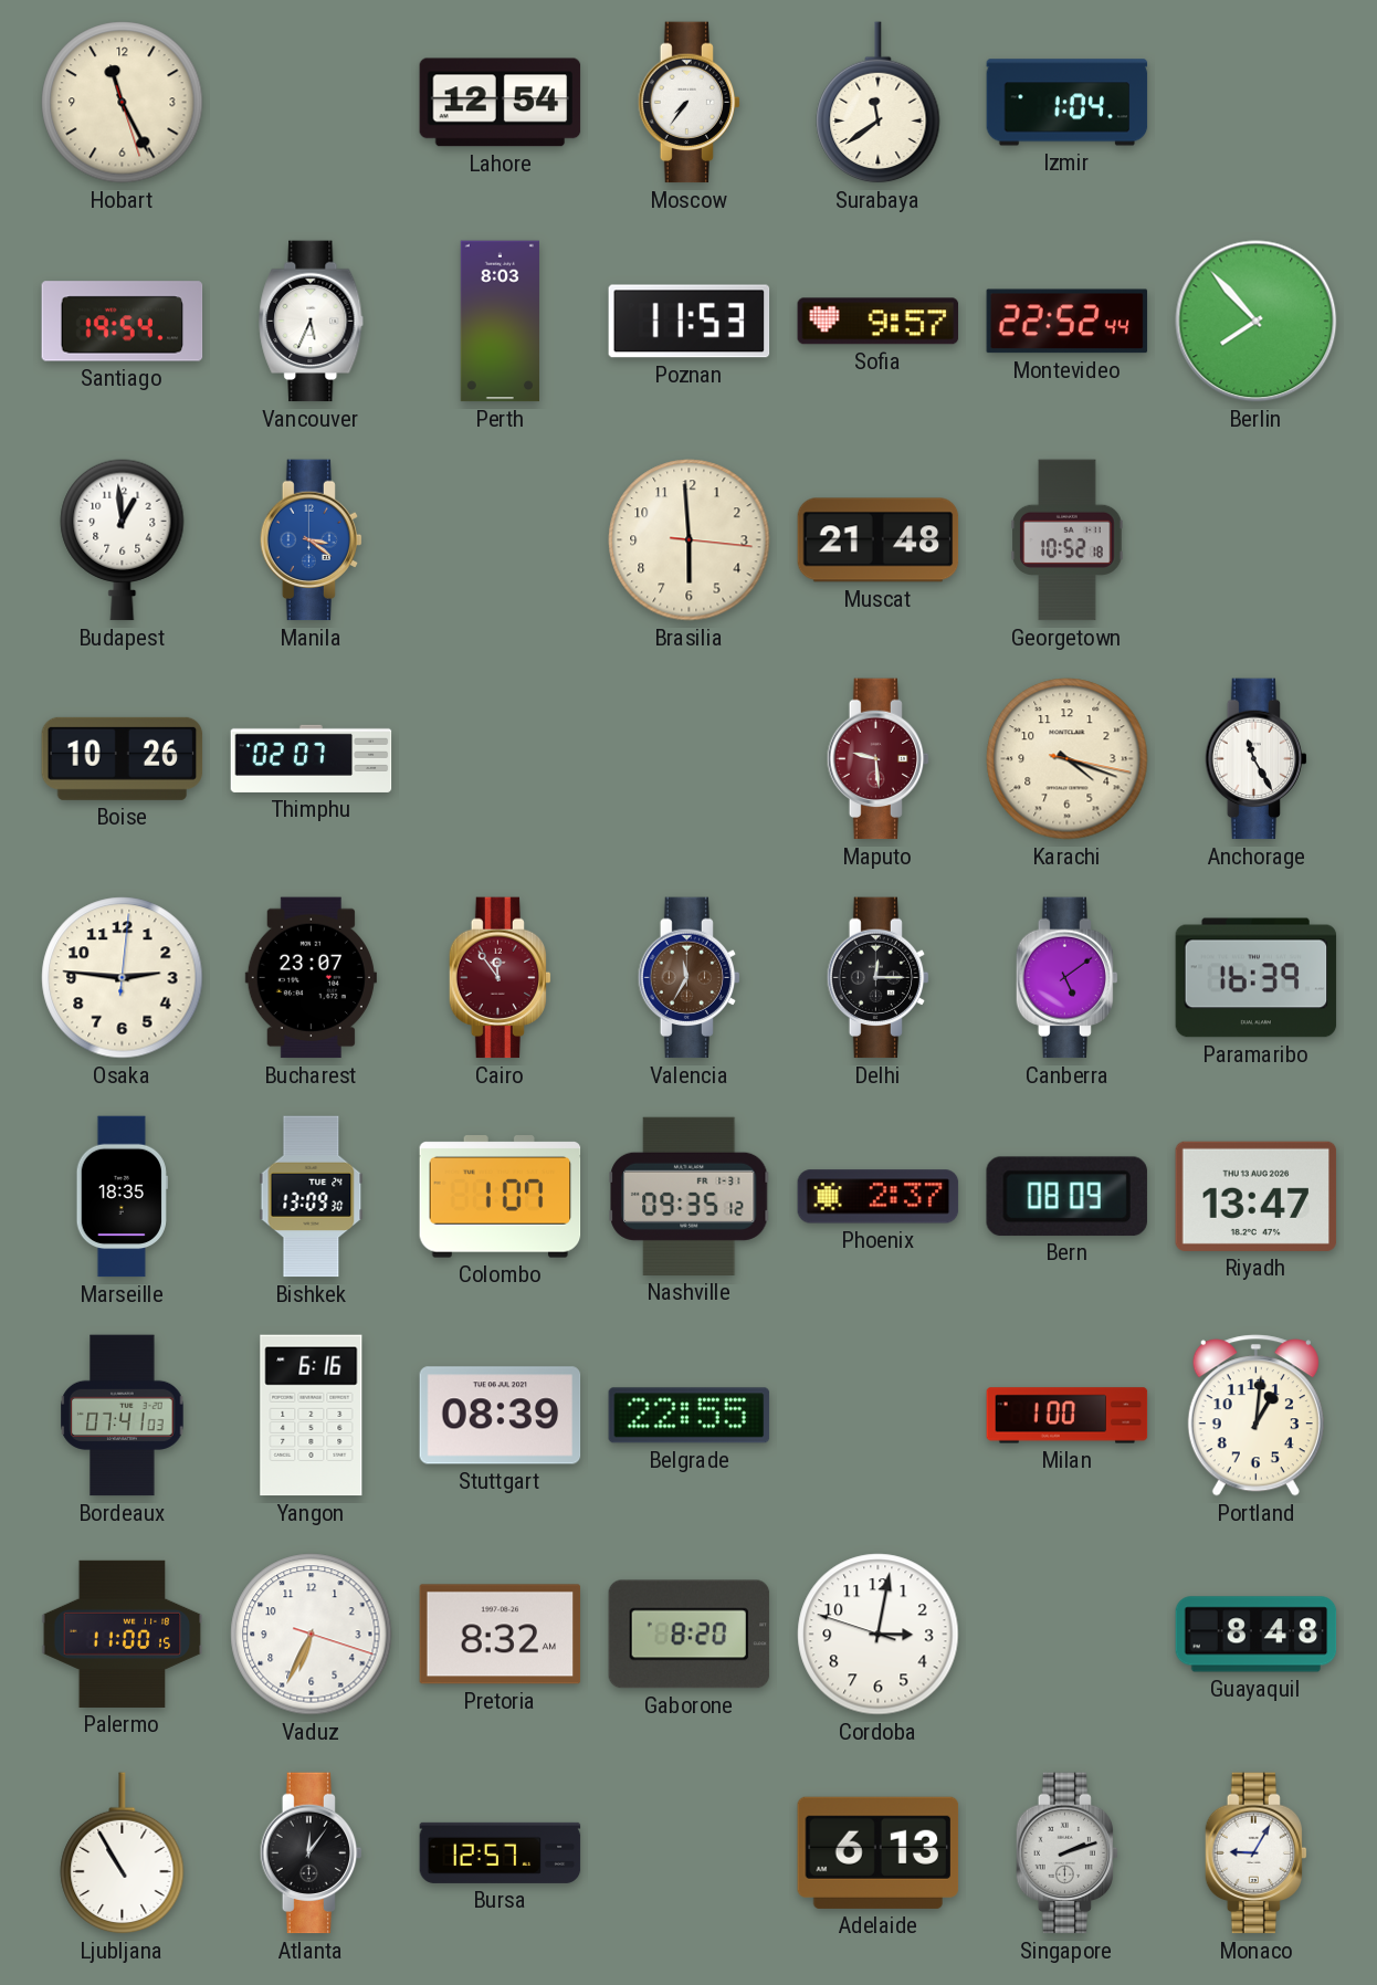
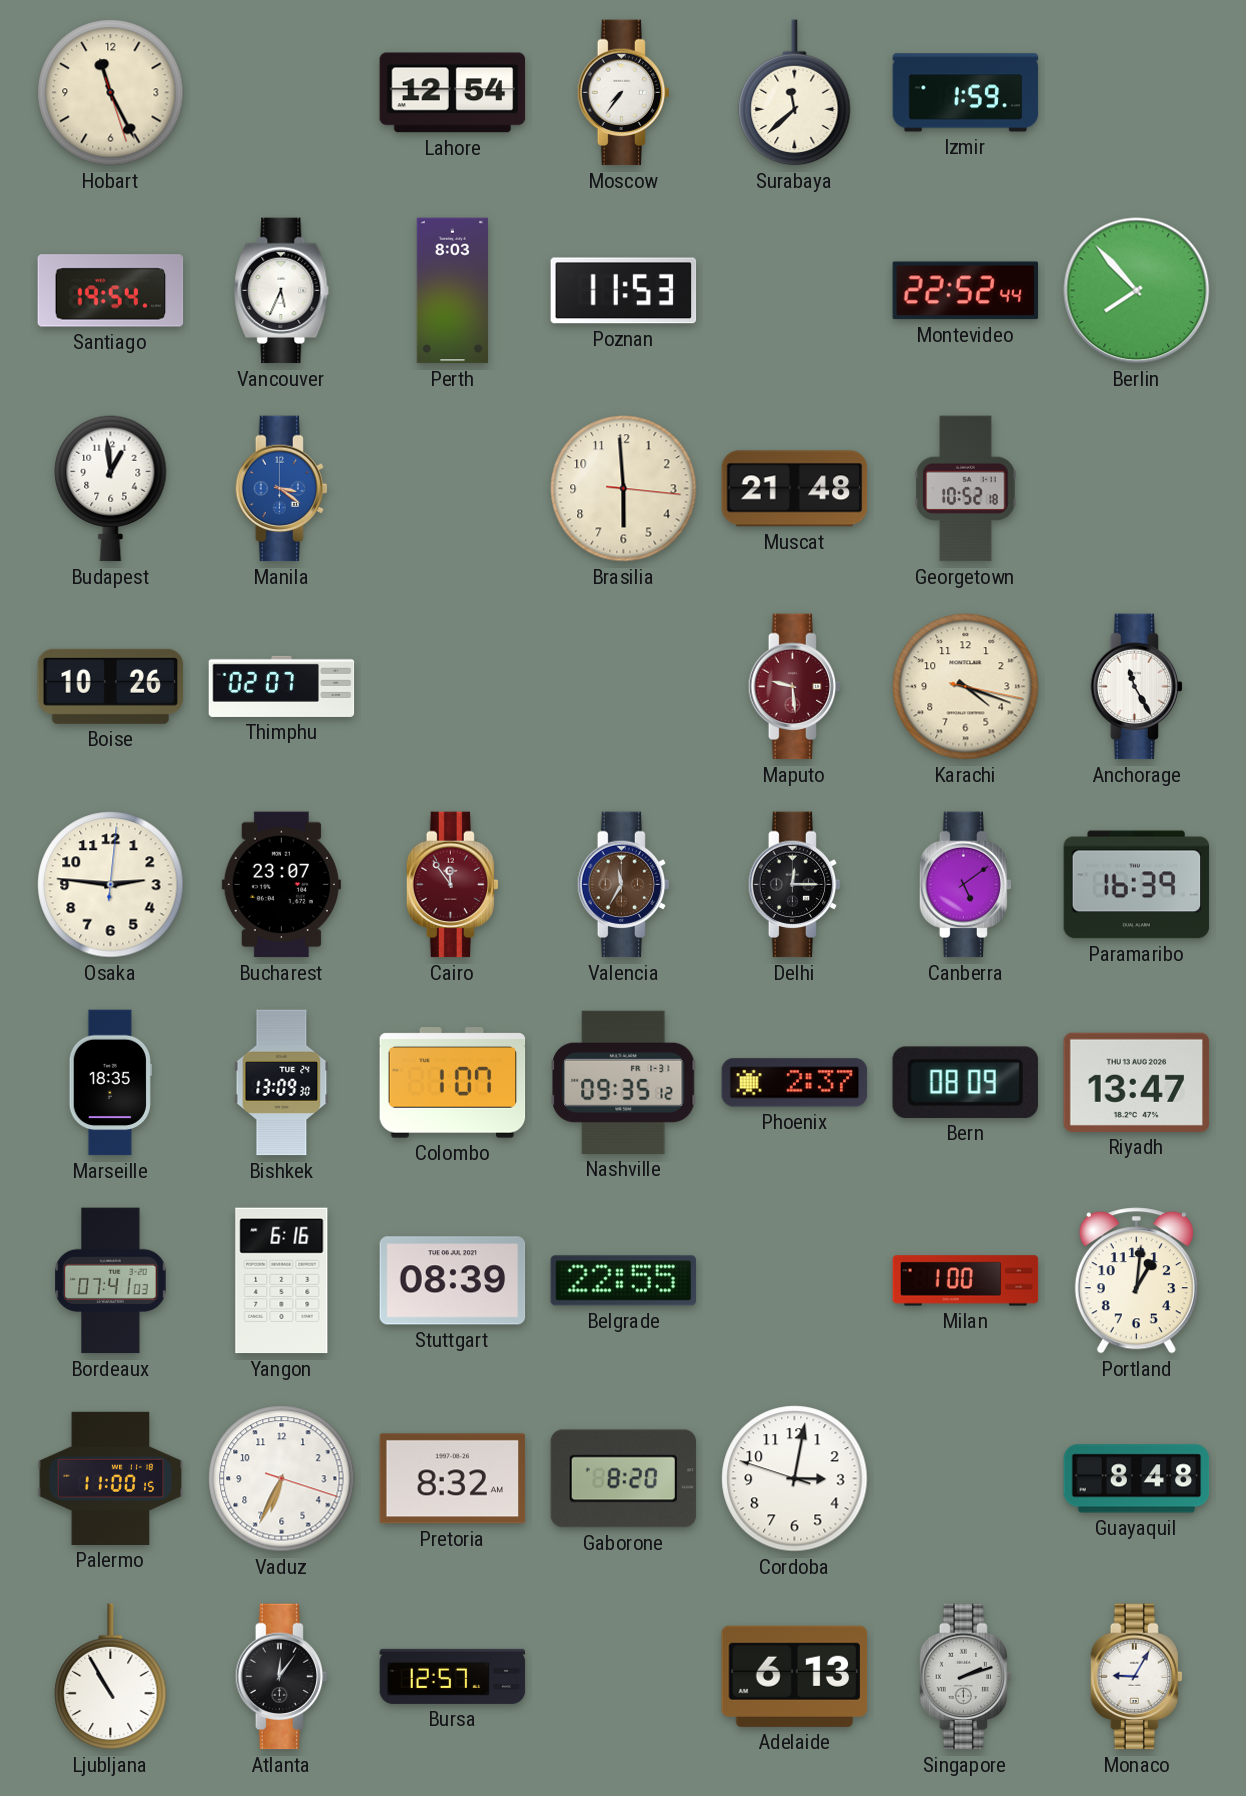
Surabaya: 11:39 -> 11:38
Izmir: 1:04 -> 1:59
Sofia: 9:57 -> none
